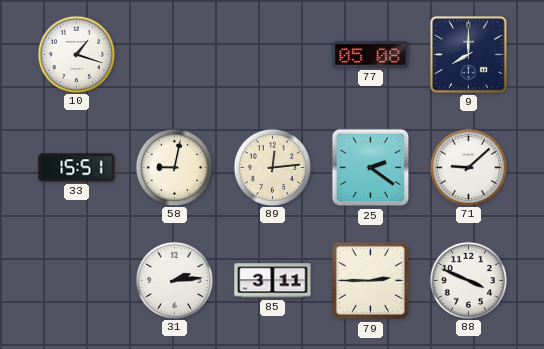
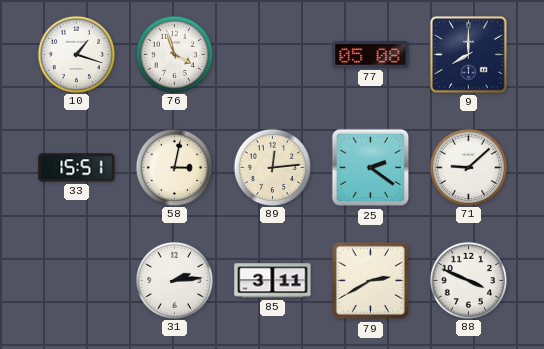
76: none -> 3:57
58: 9:02 -> 3:02
79: 2:45 -> 2:40
